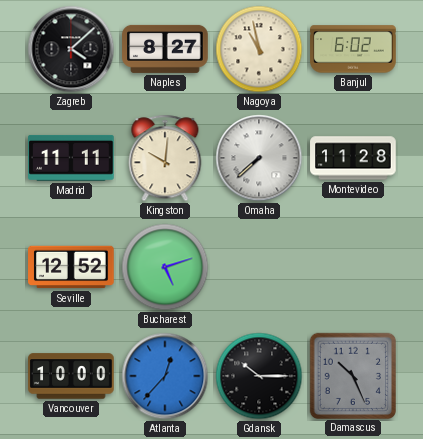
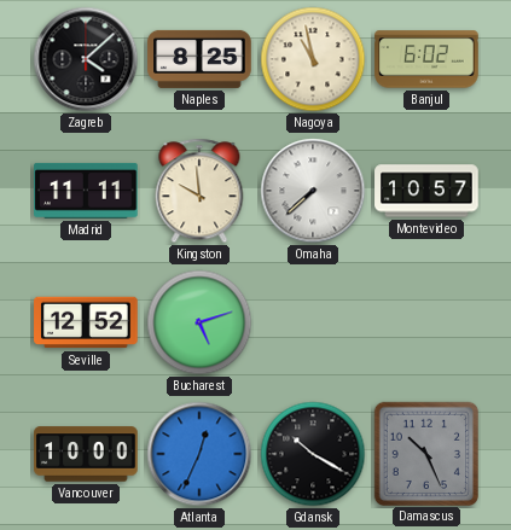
Naples: 8:27 -> 8:25
Kingston: 10:01 -> 9:59
Montevideo: 11:28 -> 10:57
Atlanta: 12:37 -> 12:34
Gdansk: 10:15 -> 10:20
